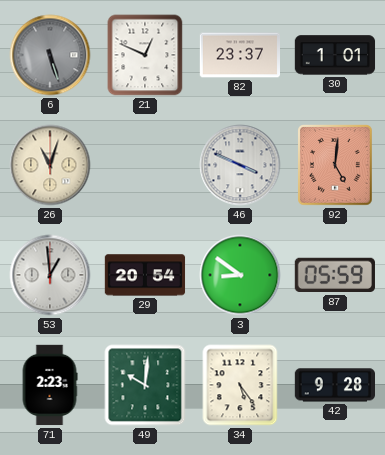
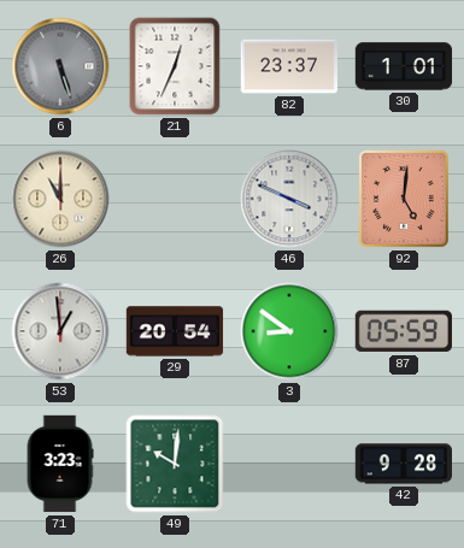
21: 12:49 -> 12:34
26: 11:03 -> 11:00
71: 2:23 -> 3:23
34: 5:24 -> none
